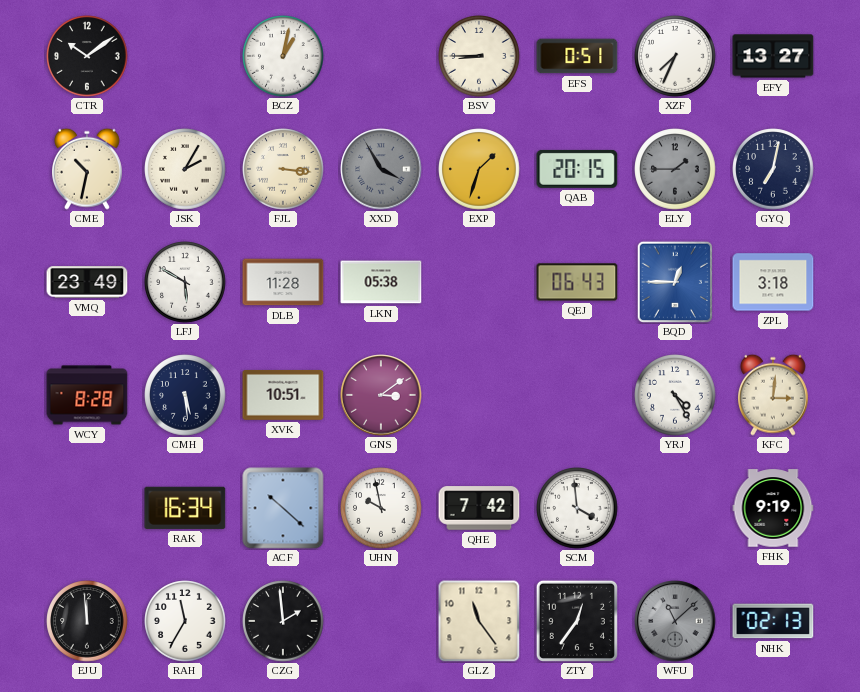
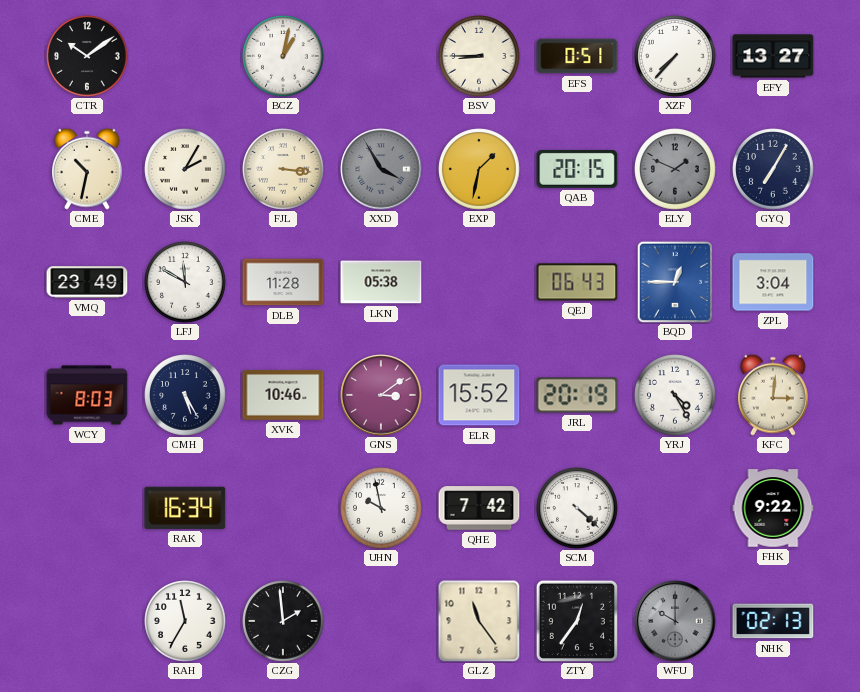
XZF: 7:34 -> 7:37
EXP: 1:33 -> 1:32
ELY: 1:45 -> 1:49
GYQ: 7:02 -> 7:05
LFJ: 5:50 -> 11:50
ZPL: 3:18 -> 3:04
WCY: 8:28 -> 8:03
CMH: 5:29 -> 5:25
XVK: 10:51 -> 10:46
ELR: none -> 15:52
JRL: none -> 20:19
ACF: 10:22 -> none
SCM: 3:59 -> 4:22
FHK: 9:19 -> 9:22
EJU: 11:59 -> none
WFU: 11:08 -> 10:00
